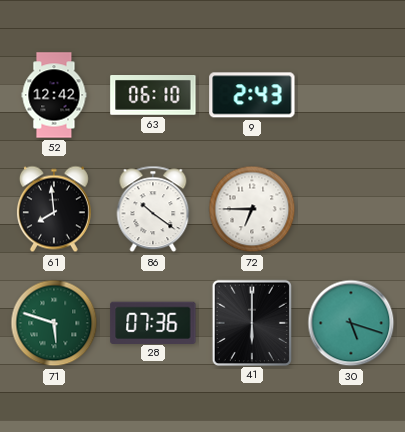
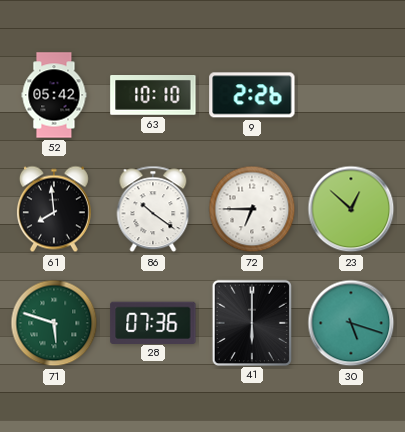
52: 12:42 -> 05:42
63: 06:10 -> 10:10
9: 2:43 -> 2:26
23: none -> 12:52
